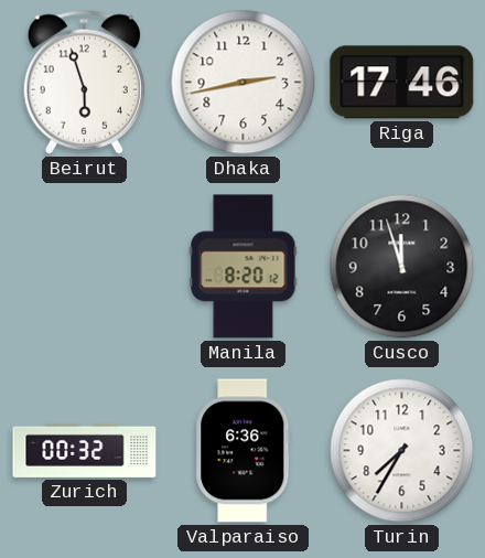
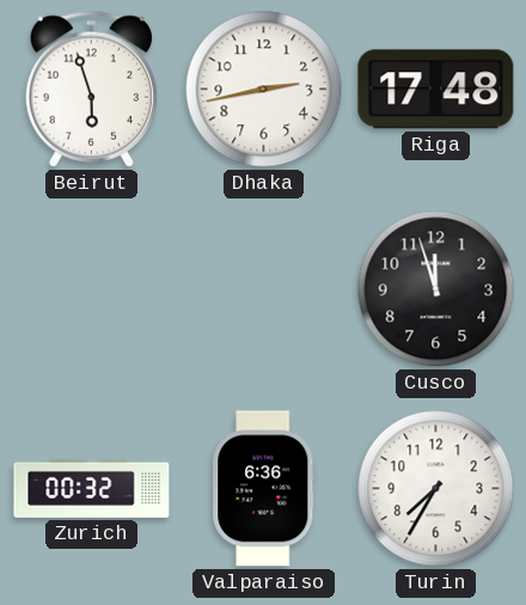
Riga: 17:46 -> 17:48
Manila: 8:20 -> none
